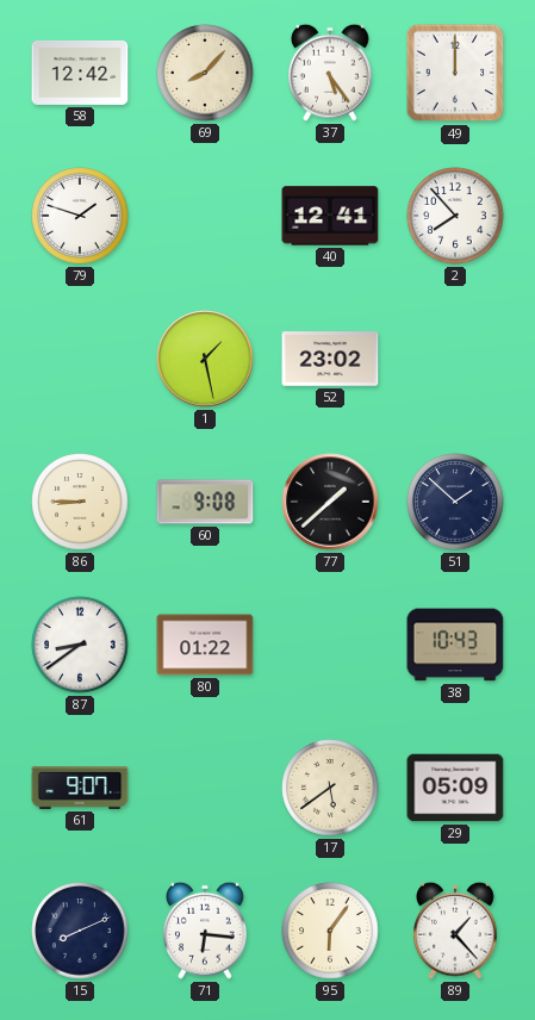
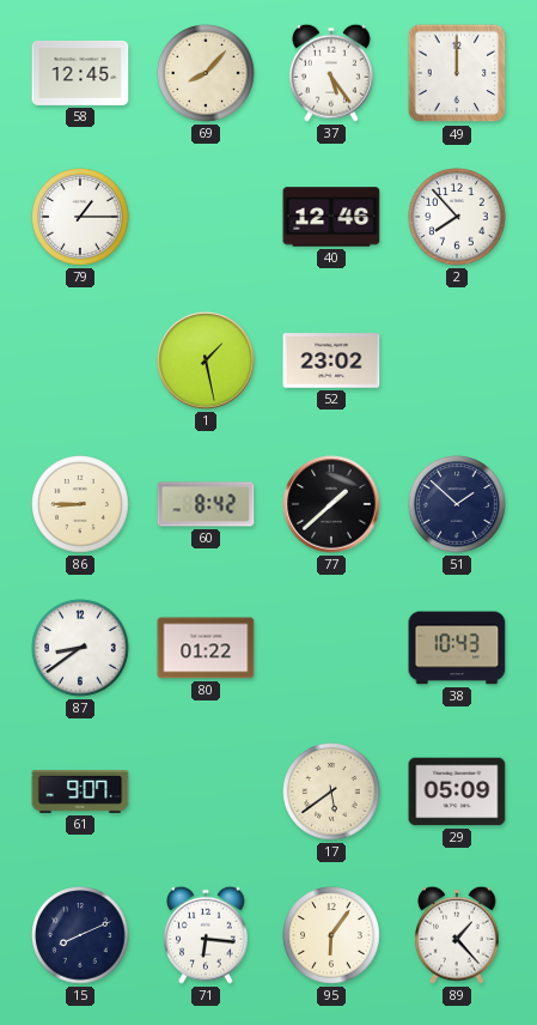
58: 12:42 -> 12:45
79: 1:48 -> 1:15
40: 12:41 -> 12:46
60: 9:08 -> 8:42
